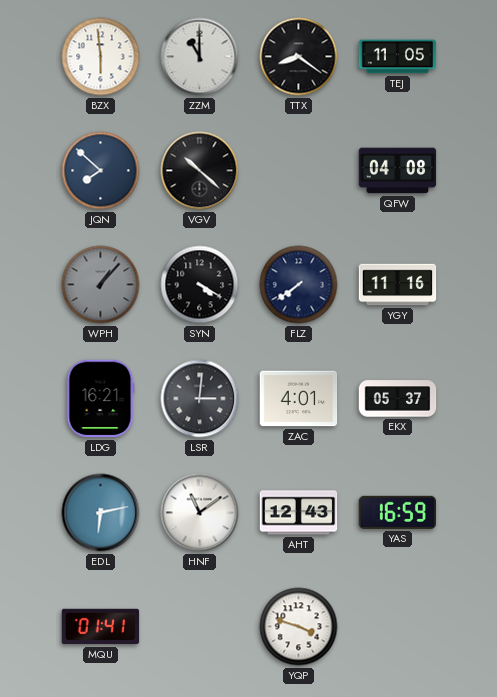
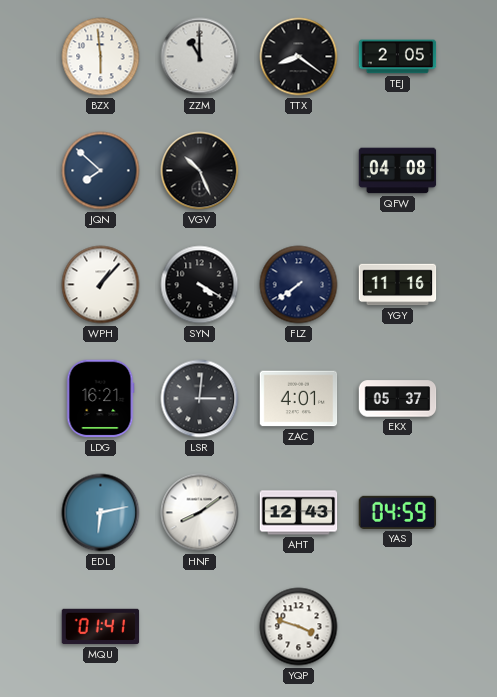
TEJ: 11:05 -> 2:05
VGV: 10:22 -> 10:26
WPH dial: grey -> white
HNF: 11:09 -> 8:09
YAS: 16:59 -> 04:59
